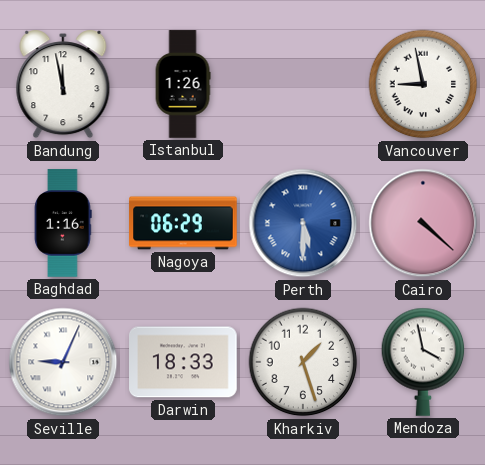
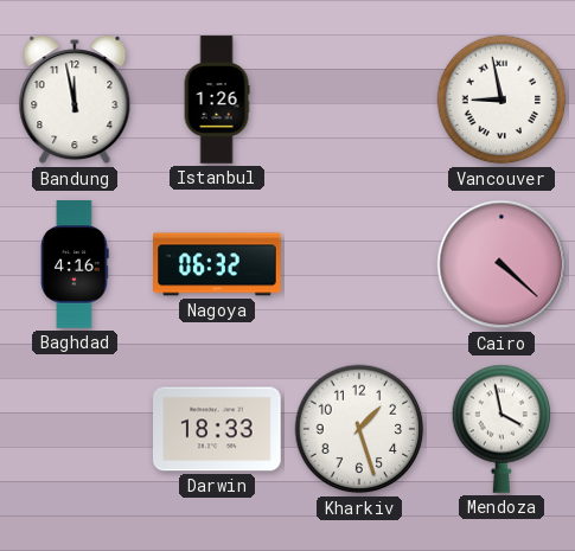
Baghdad: 1:16 -> 4:16
Nagoya: 06:29 -> 06:32
Perth: 5:30 -> none
Seville: 9:04 -> none
